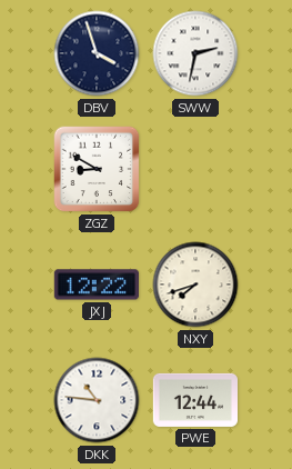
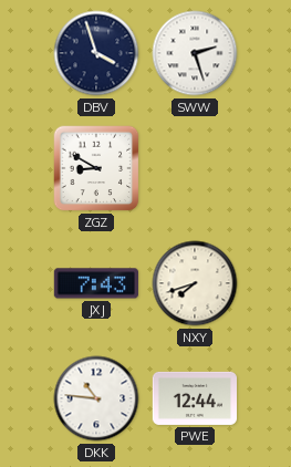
SWW: 2:32 -> 2:27
JXJ: 12:22 -> 7:43
